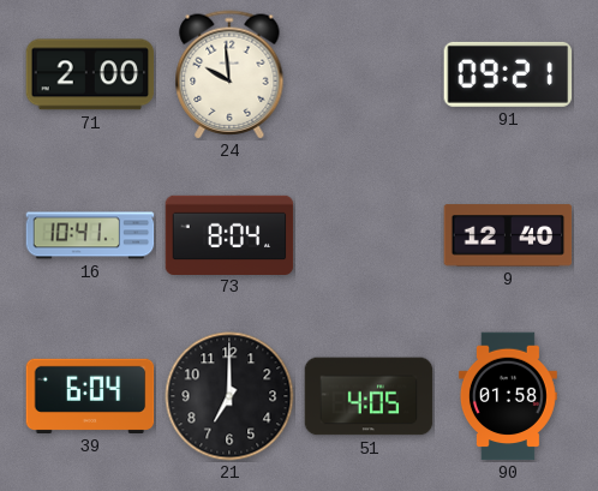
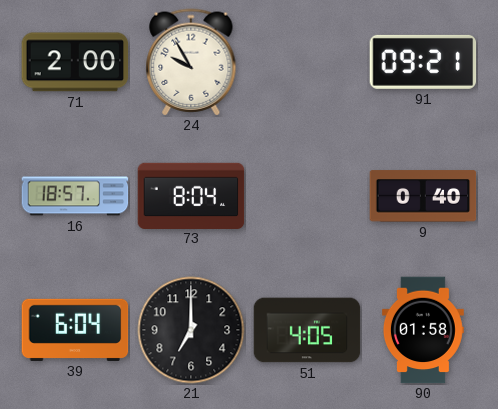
24: 9:59 -> 9:55
16: 10:41 -> 18:57
9: 12:40 -> 0:40
